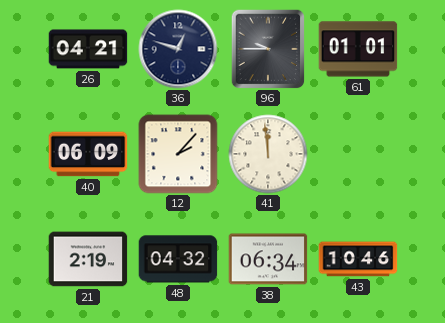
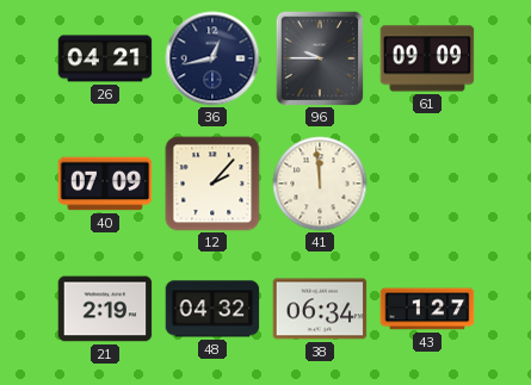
36: 12:48 -> 12:43
61: 01:01 -> 09:09
40: 06:09 -> 07:09
43: 10:46 -> 1:27
